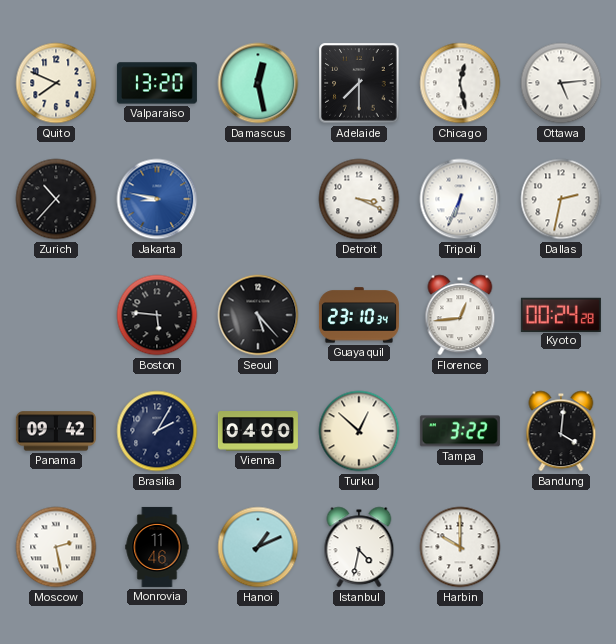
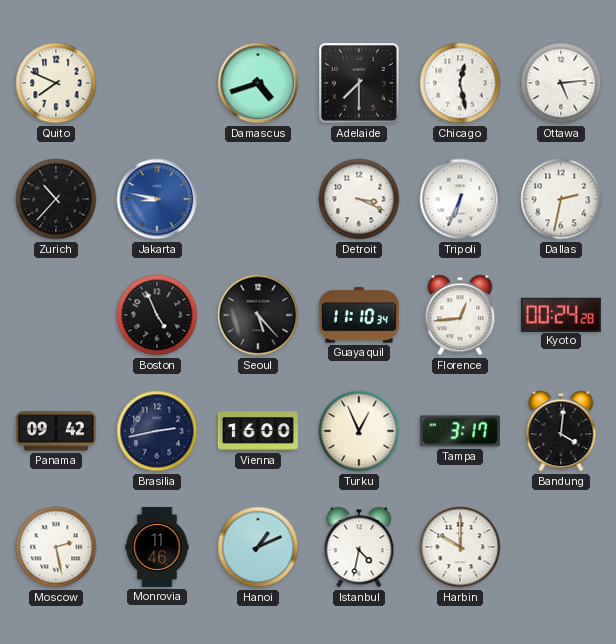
Valparaiso: 13:20 -> none
Damascus: 12:28 -> 4:42
Boston: 5:46 -> 4:56
Guayaquil: 23:10 -> 11:10
Brasilia: 2:05 -> 2:43
Vienna: 04:00 -> 16:00
Turku: 12:52 -> 12:56
Tampa: 3:22 -> 3:17
